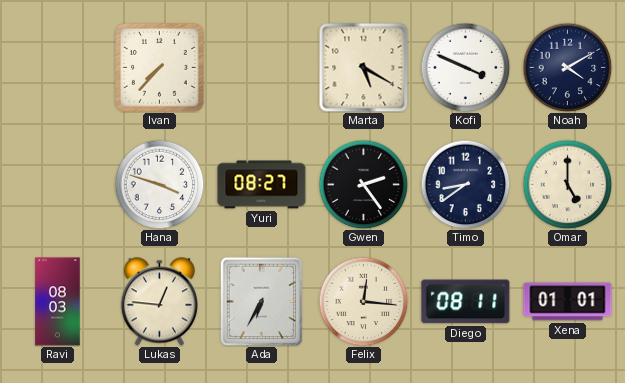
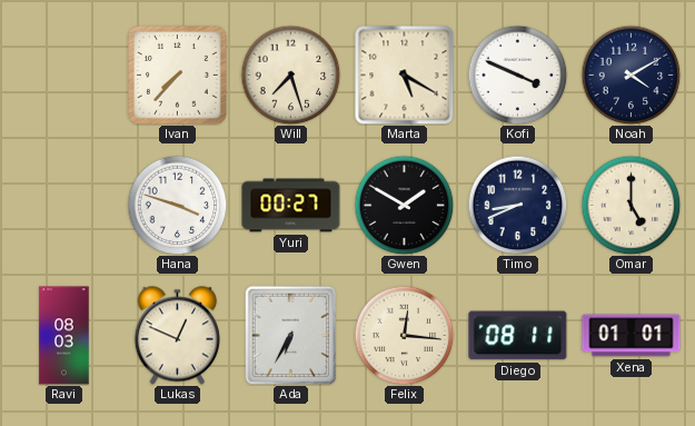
Will: none -> 7:27
Yuri: 08:27 -> 00:27
Gwen: 2:24 -> 1:50
Timo: 8:39 -> 8:41
Lukas: 12:46 -> 12:49
